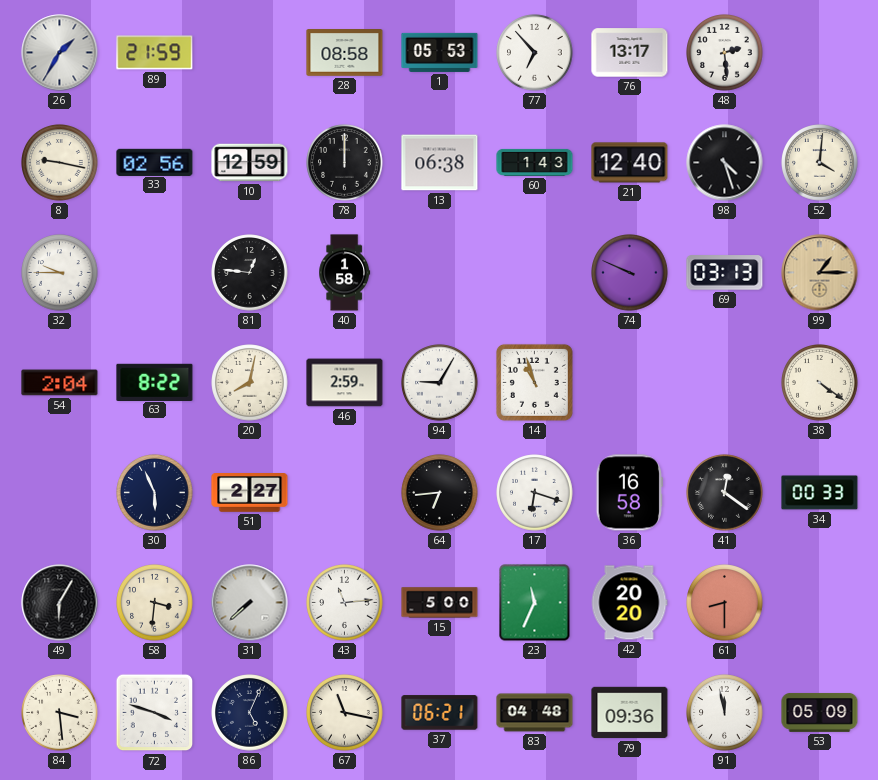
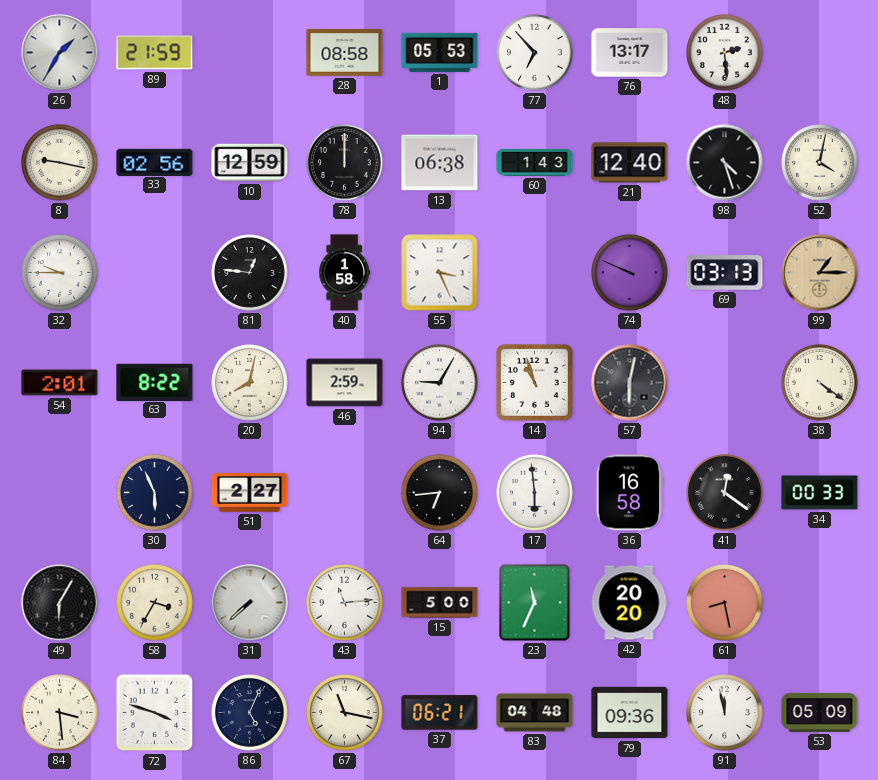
52: 4:01 -> 4:02
55: none -> 3:26
54: 2:04 -> 2:01
57: none -> 6:02
17: 6:18 -> 5:59
58: 3:31 -> 3:35
61: 8:30 -> 8:28
